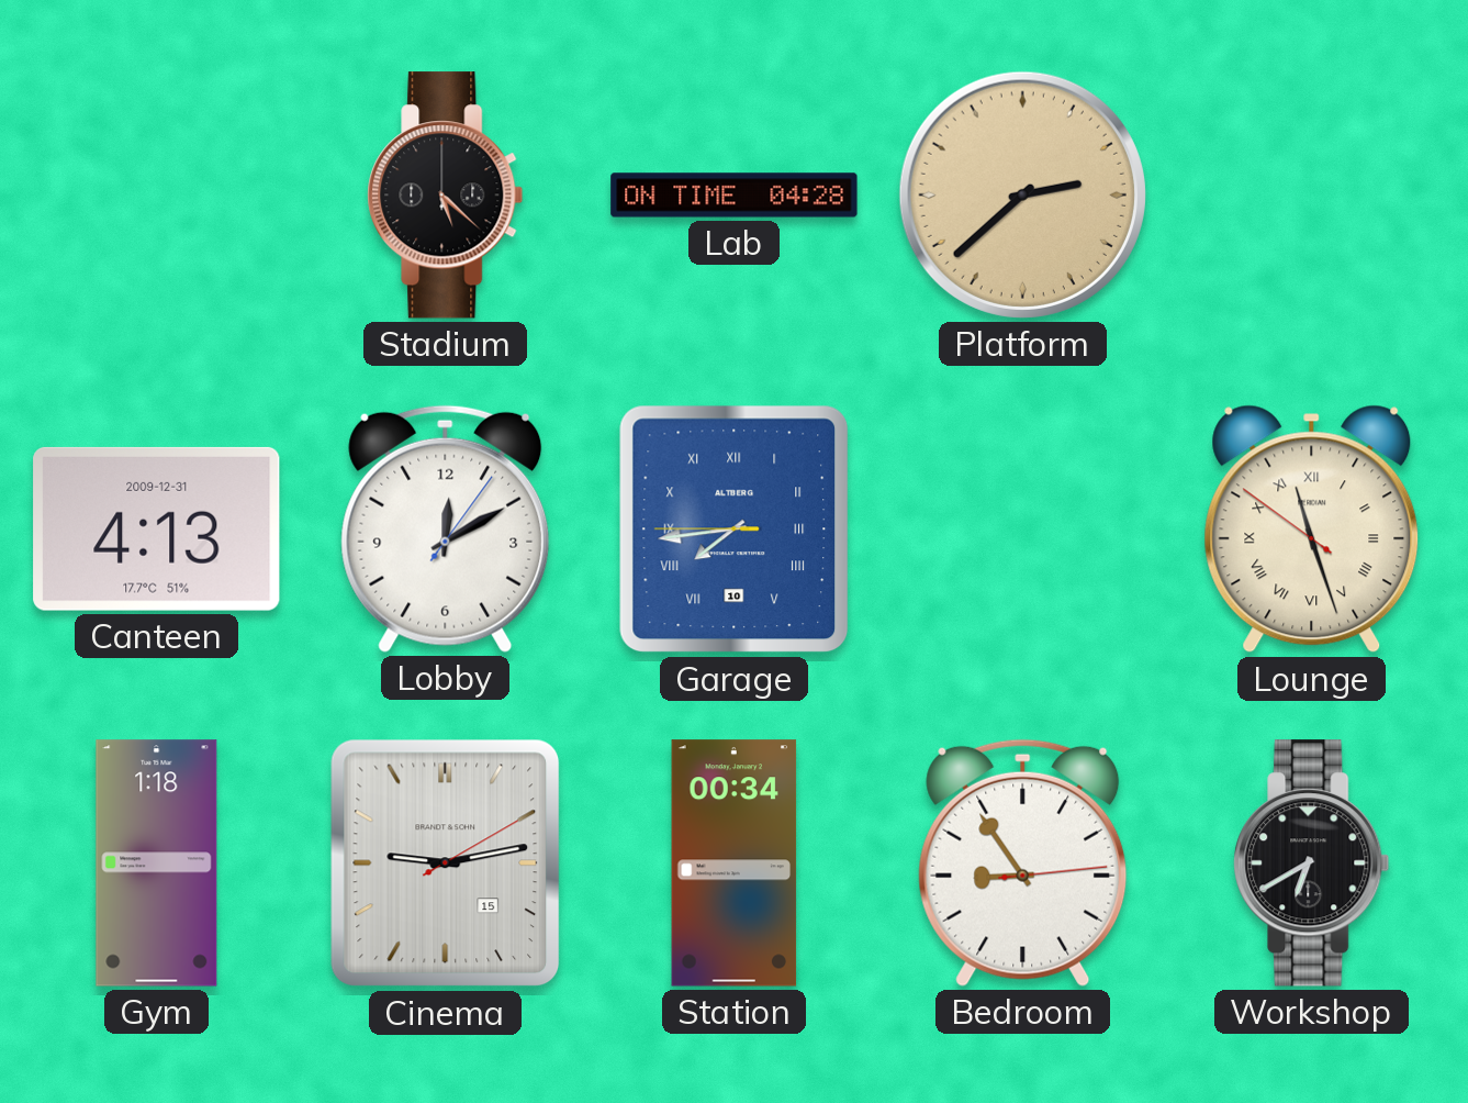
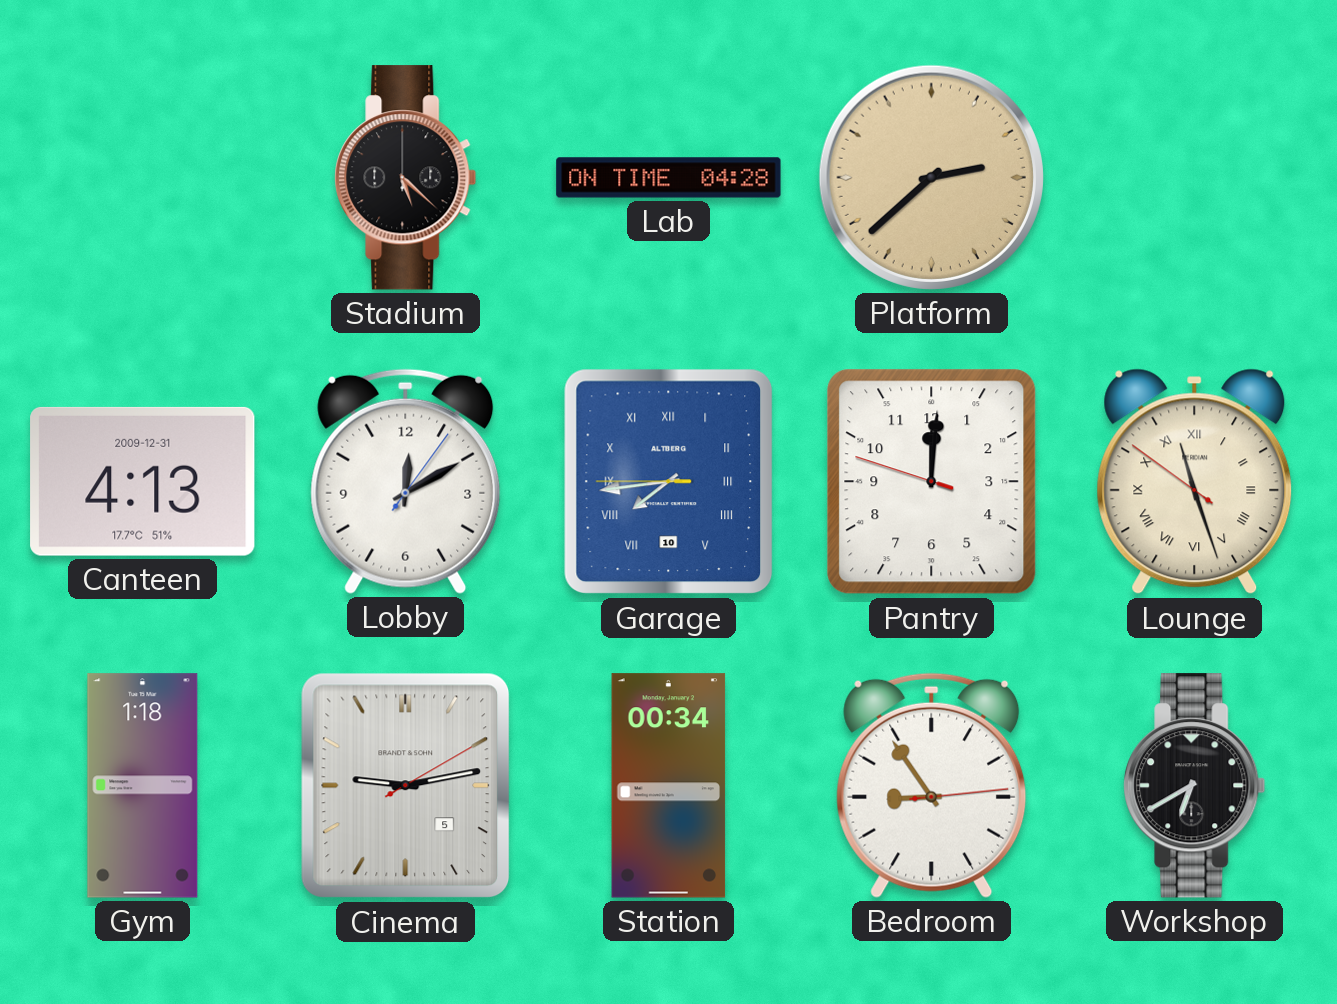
Pantry: none -> 12:00
Cinema date: 15 -> 5
